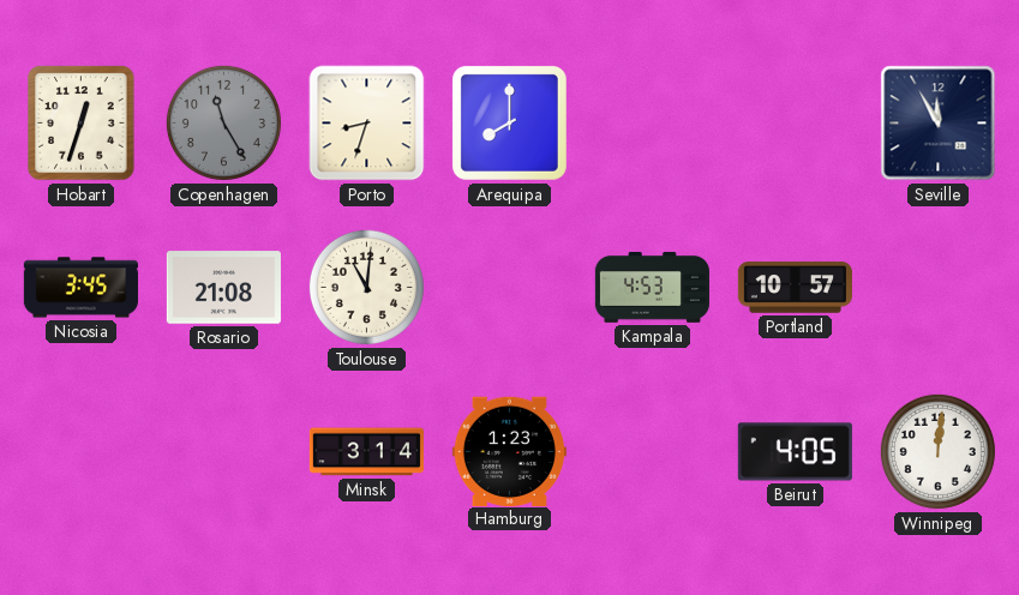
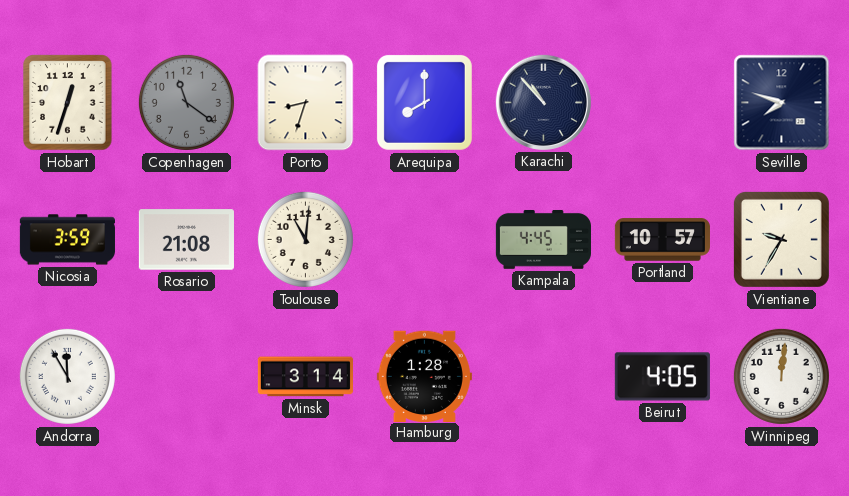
Copenhagen: 11:25 -> 11:21
Karachi: none -> 10:53
Seville: 11:55 -> 7:48
Nicosia: 3:45 -> 3:59
Kampala: 4:53 -> 4:45
Vientiane: none -> 9:35
Andorra: none -> 11:55
Hamburg: 1:23 -> 1:28
